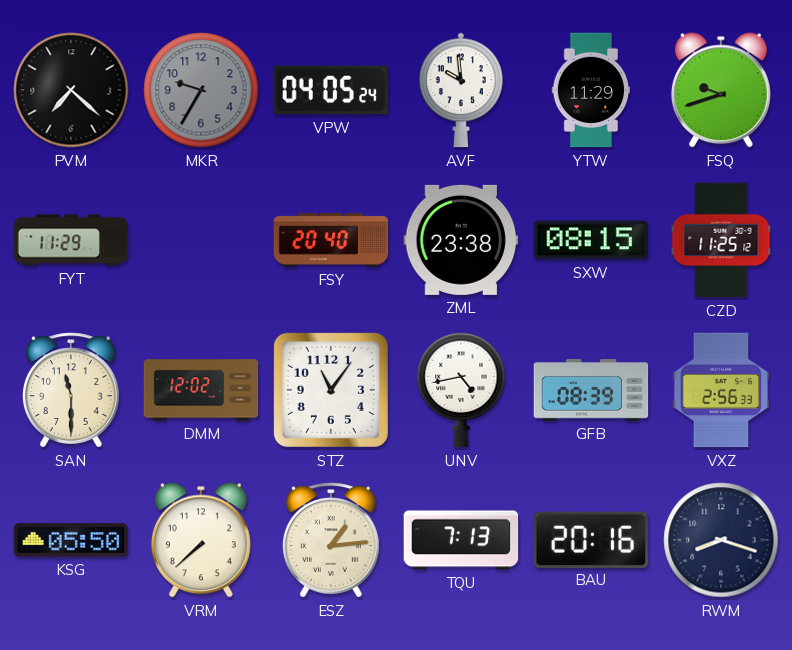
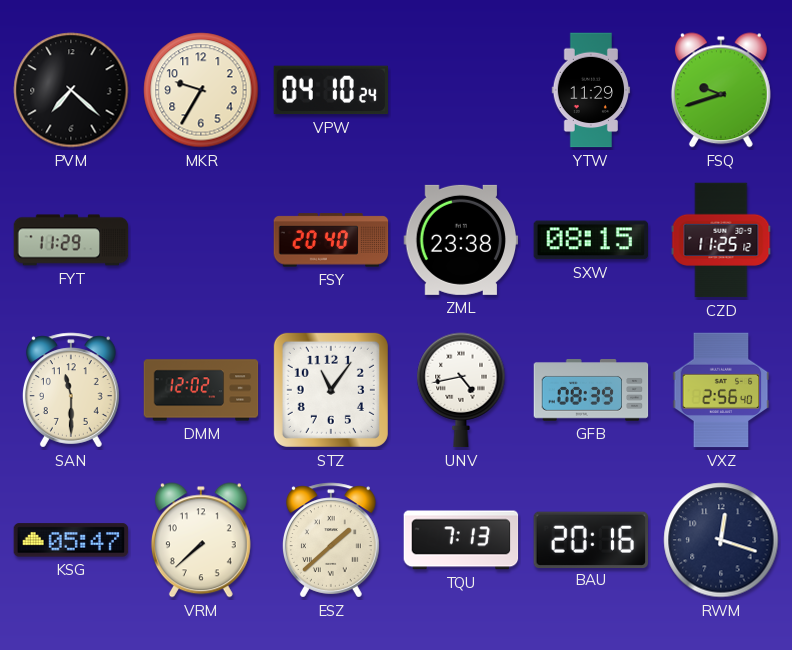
MKR dial: grey -> cream
VPW: 04:05 -> 04:10
AVF: 9:59 -> none
VXZ: 2:56:33 -> 2:56:40
KSG: 05:50 -> 05:47
ESZ: 1:14 -> 1:38
RWM: 8:18 -> 12:18
